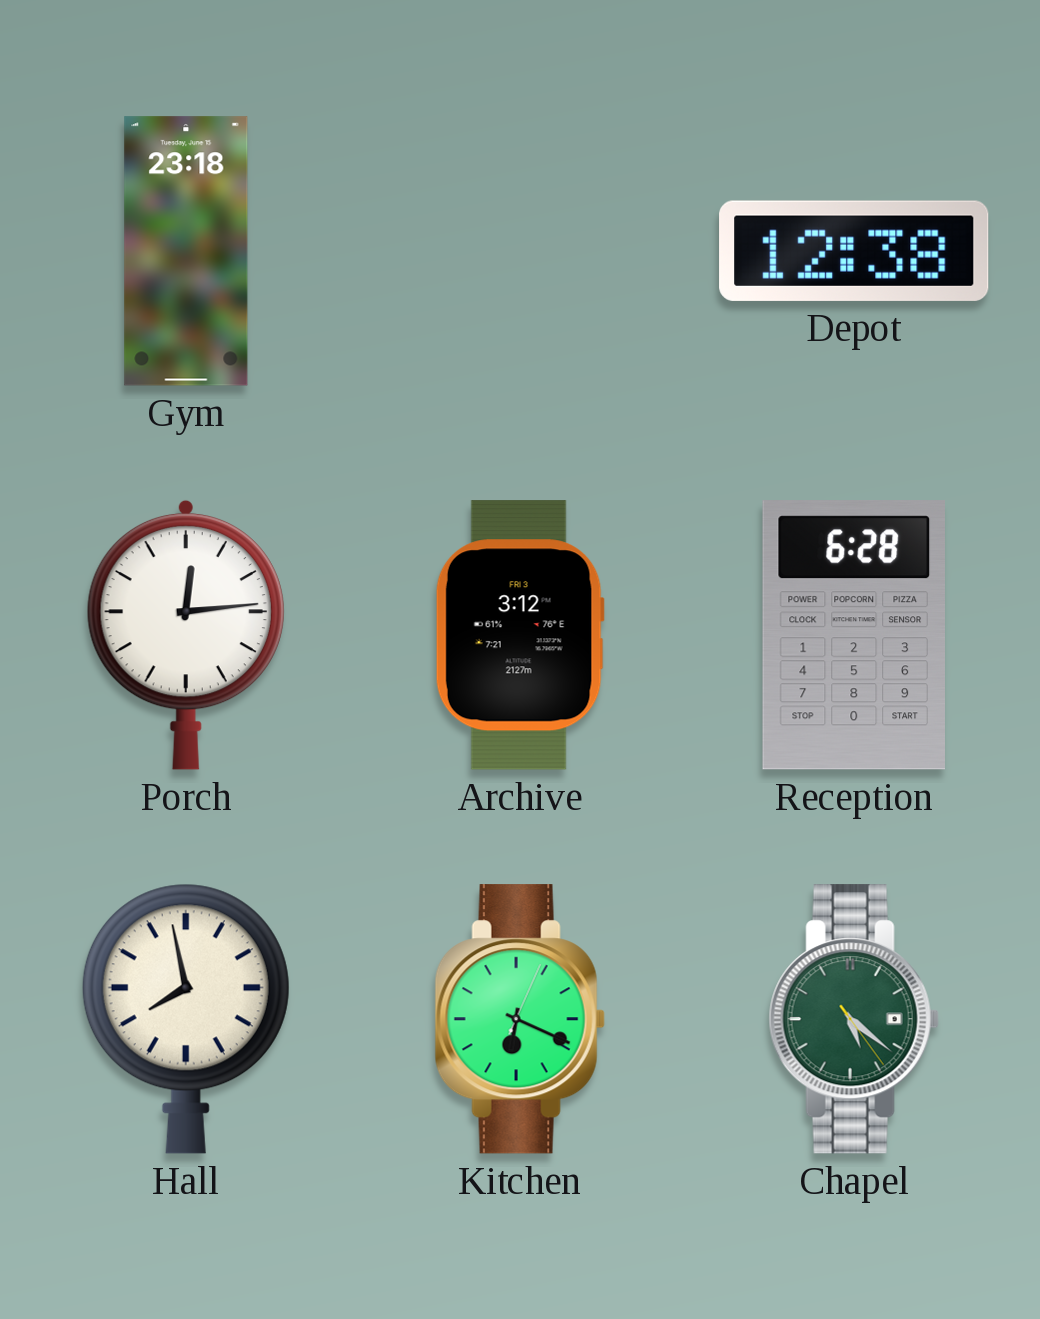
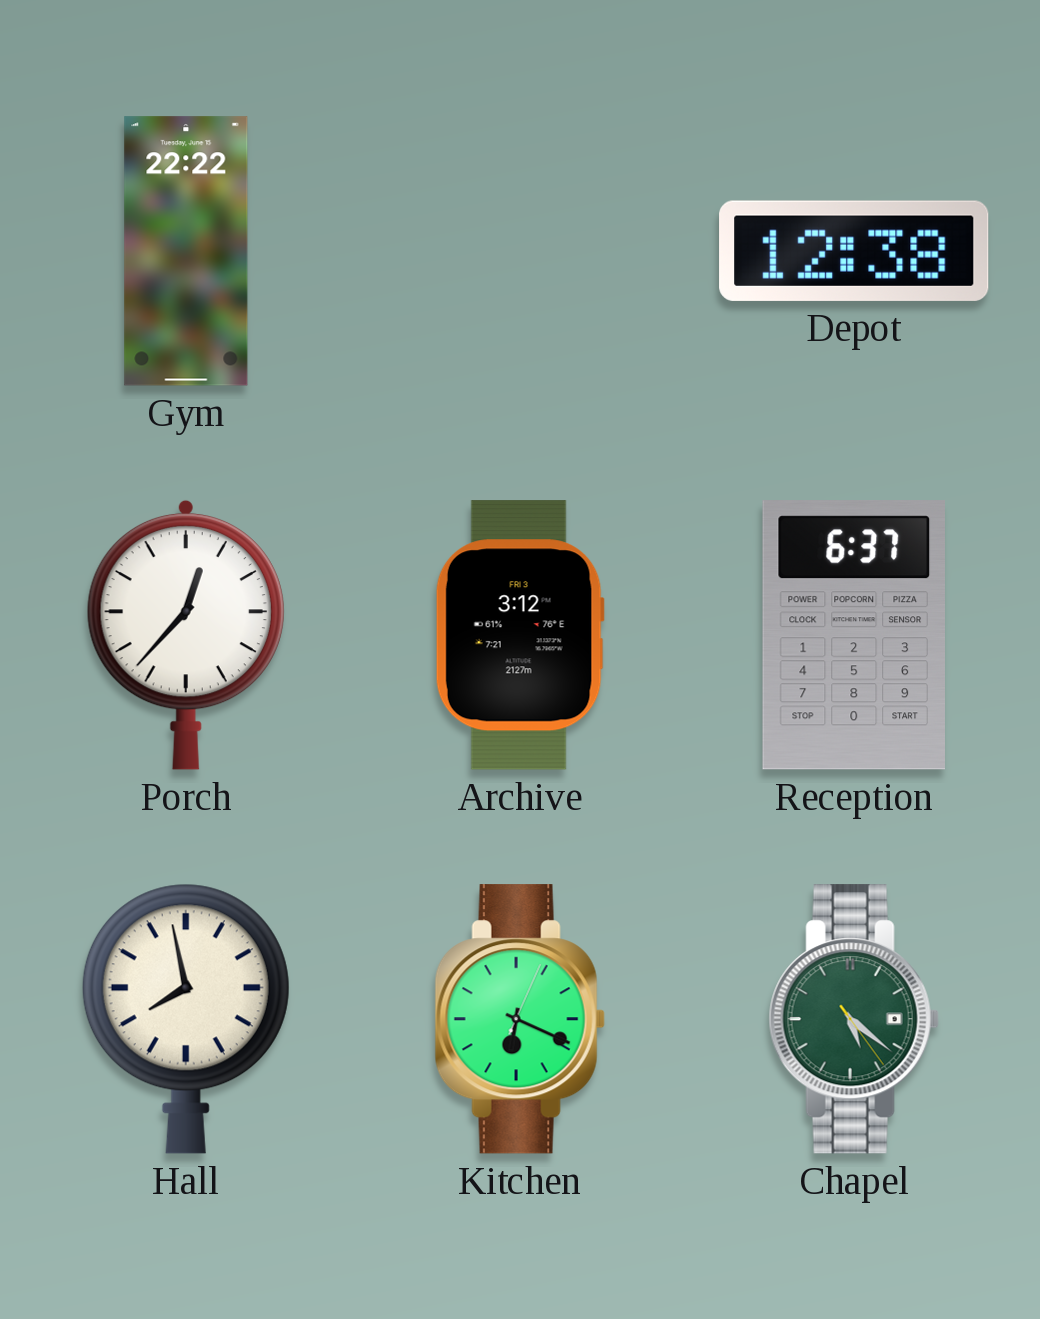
Gym: 23:18 -> 22:22
Porch: 12:14 -> 12:37
Reception: 6:28 -> 6:37
